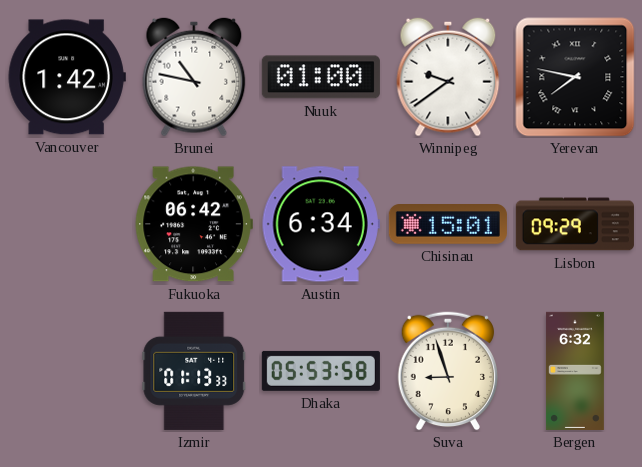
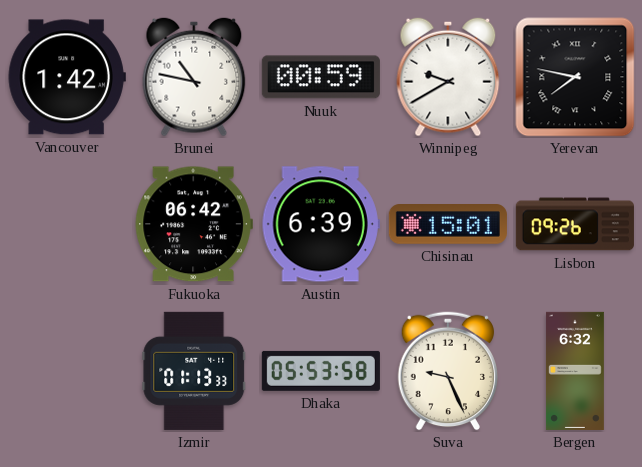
Nuuk: 01:00 -> 00:59
Winnipeg: 9:39 -> 9:40
Austin: 6:34 -> 6:39
Lisbon: 09:29 -> 09:26
Suva: 8:57 -> 9:26
